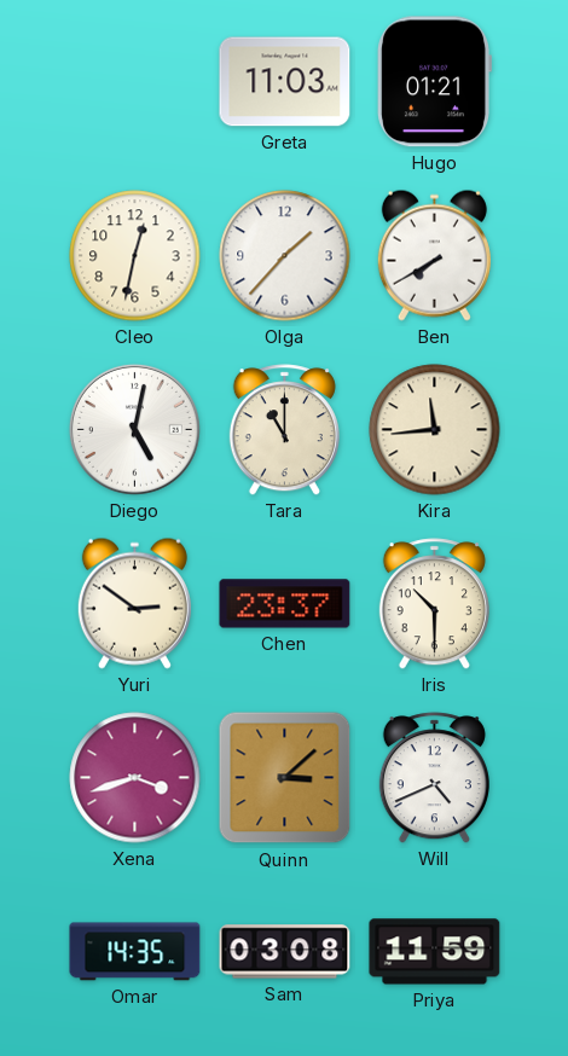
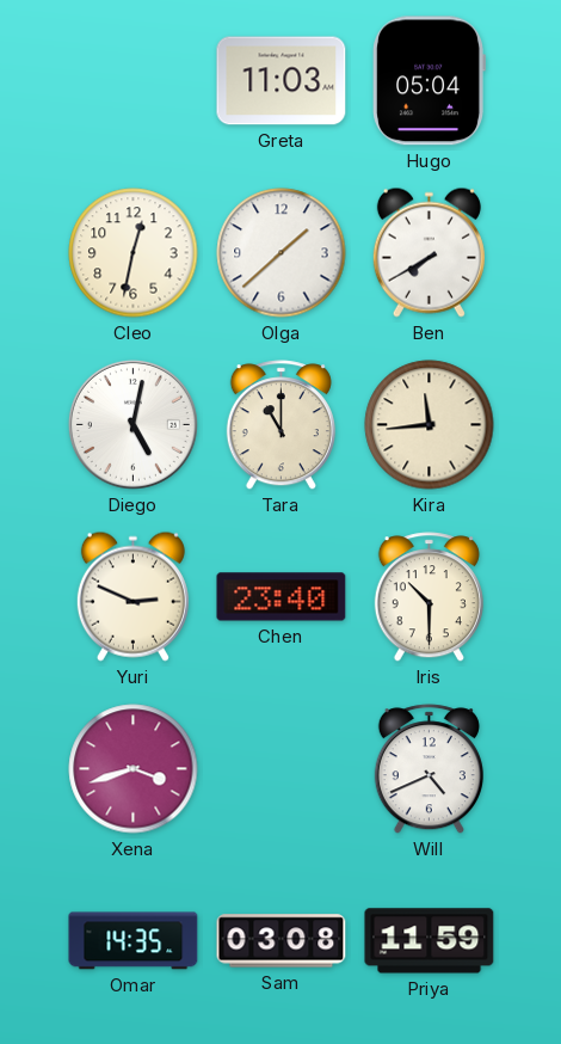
Hugo: 01:21 -> 05:04
Olga: 1:37 -> 1:38
Yuri: 2:51 -> 2:49
Chen: 23:37 -> 23:40
Quinn: 3:08 -> none
